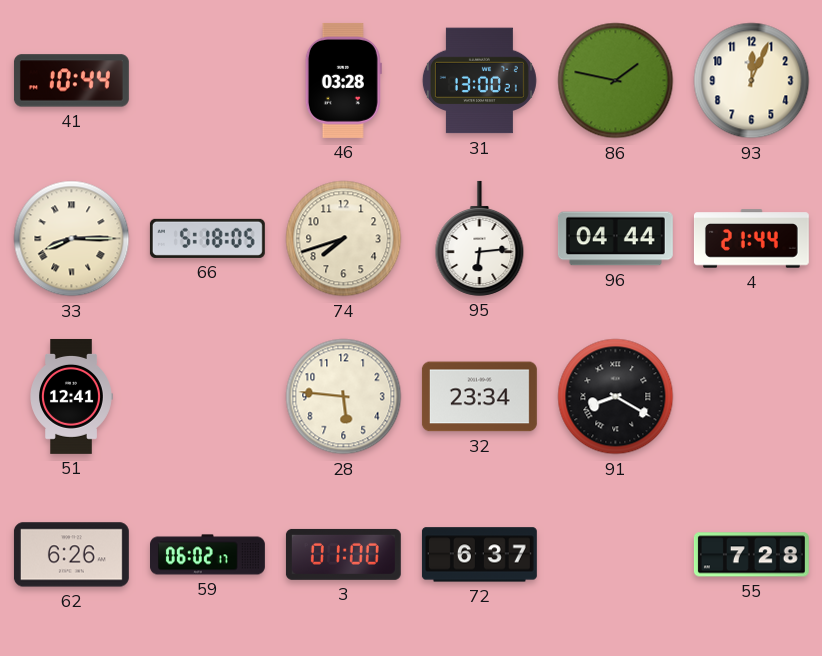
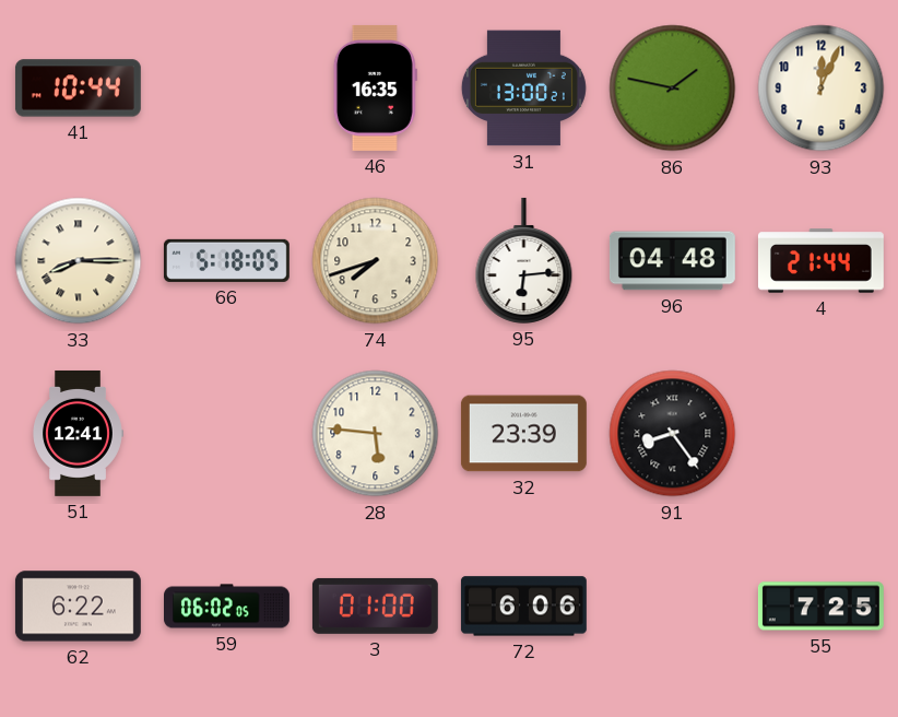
46: 03:28 -> 16:35
96: 04:44 -> 04:48
32: 23:34 -> 23:39
91: 8:20 -> 8:24
62: 6:26 -> 6:22
59: 06:02:17 -> 06:02:05
72: 6:37 -> 6:06
55: 7:28 -> 7:25
